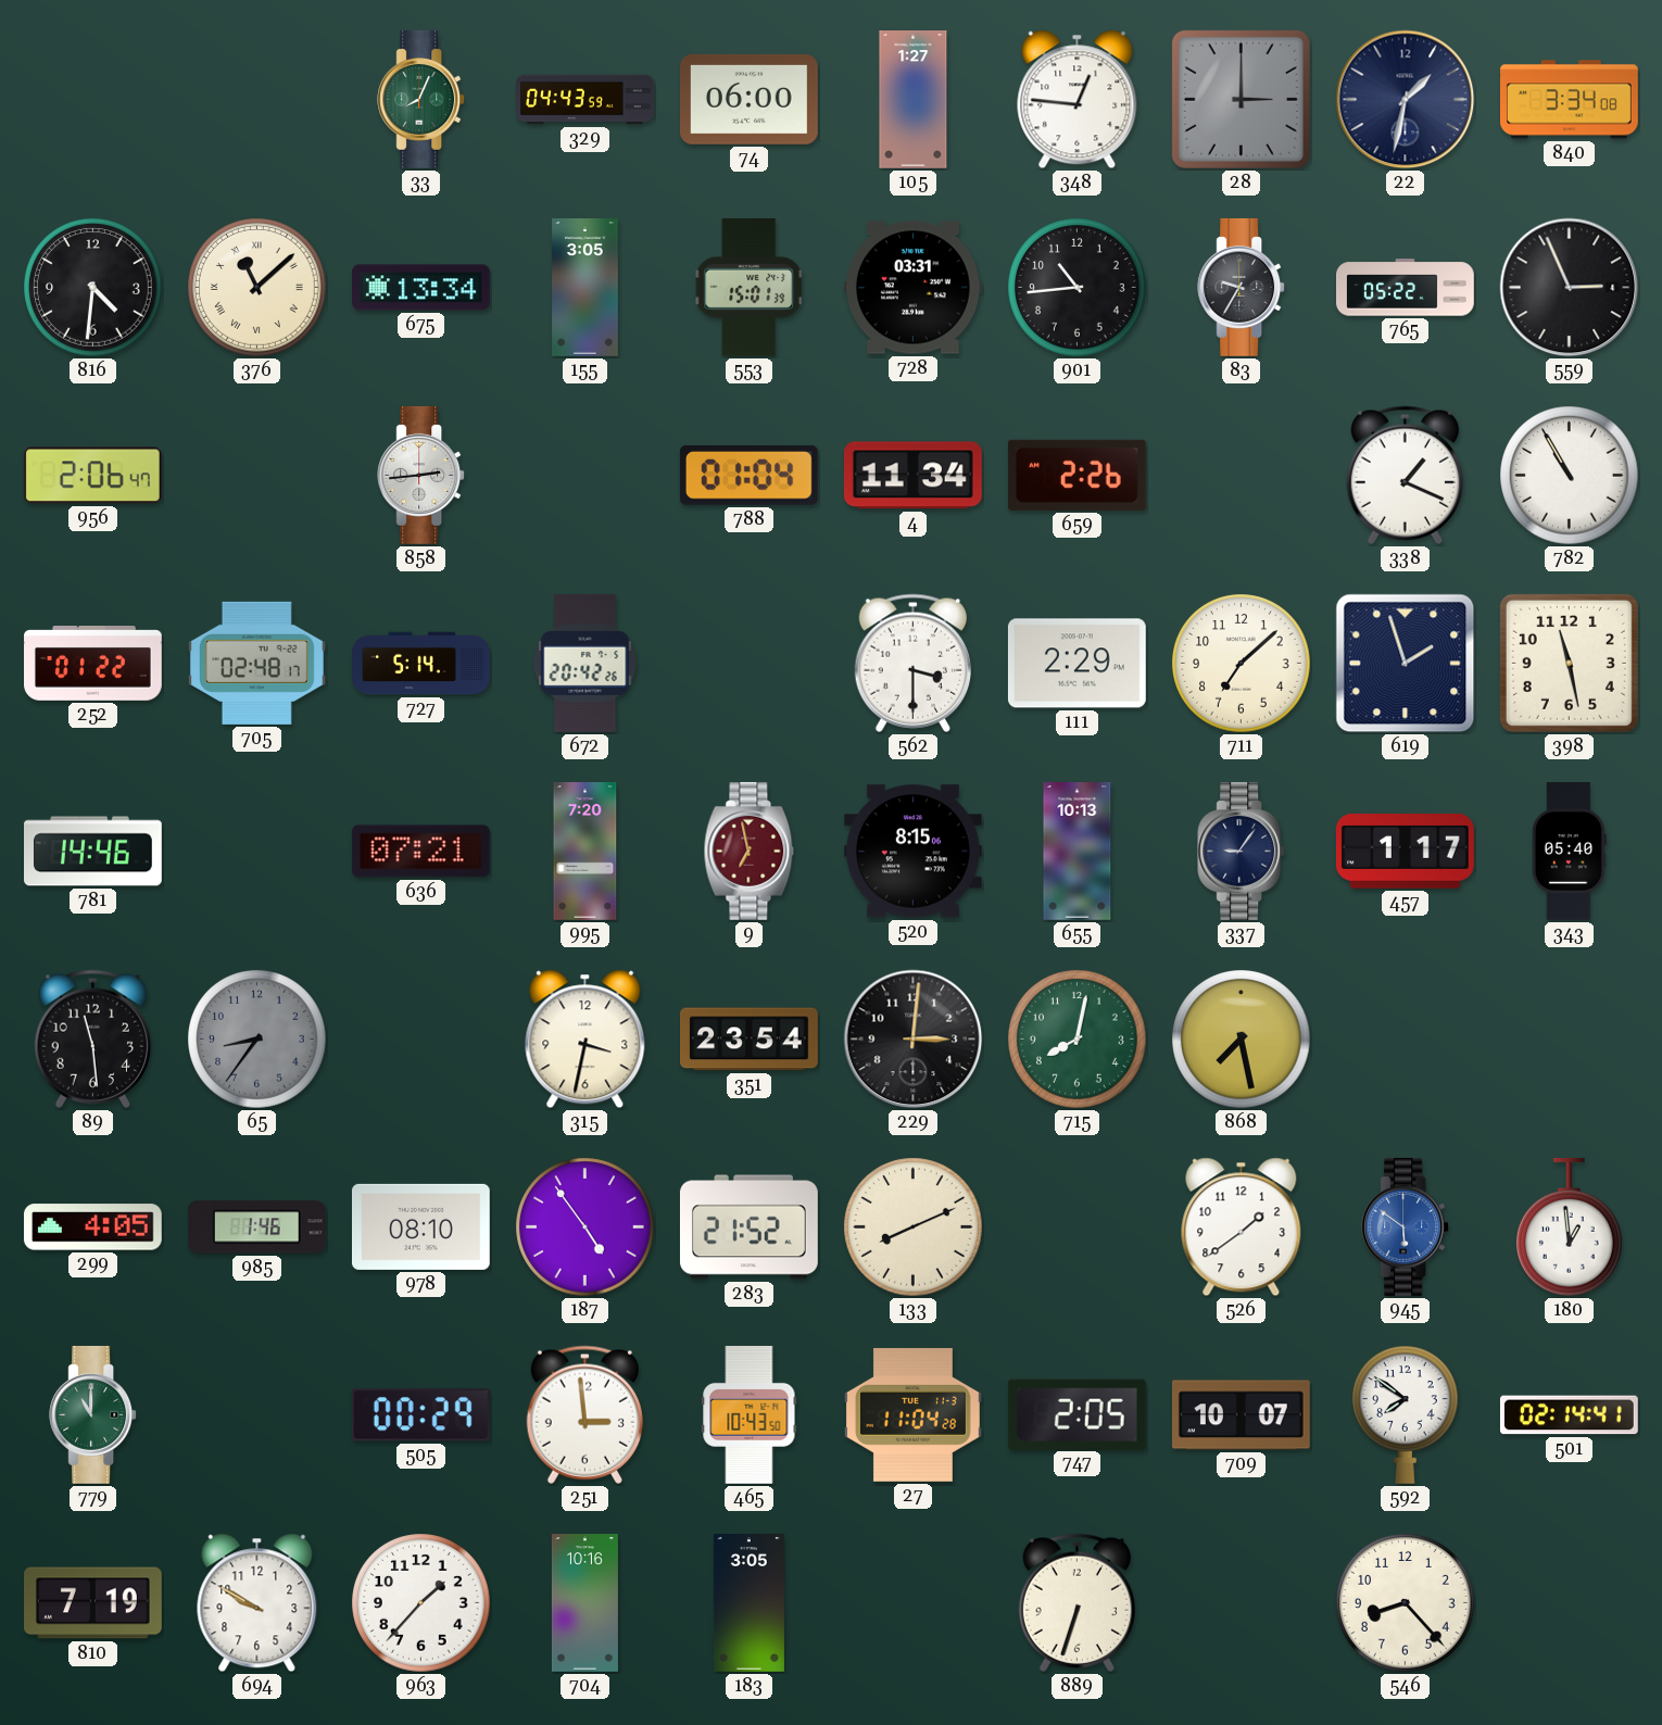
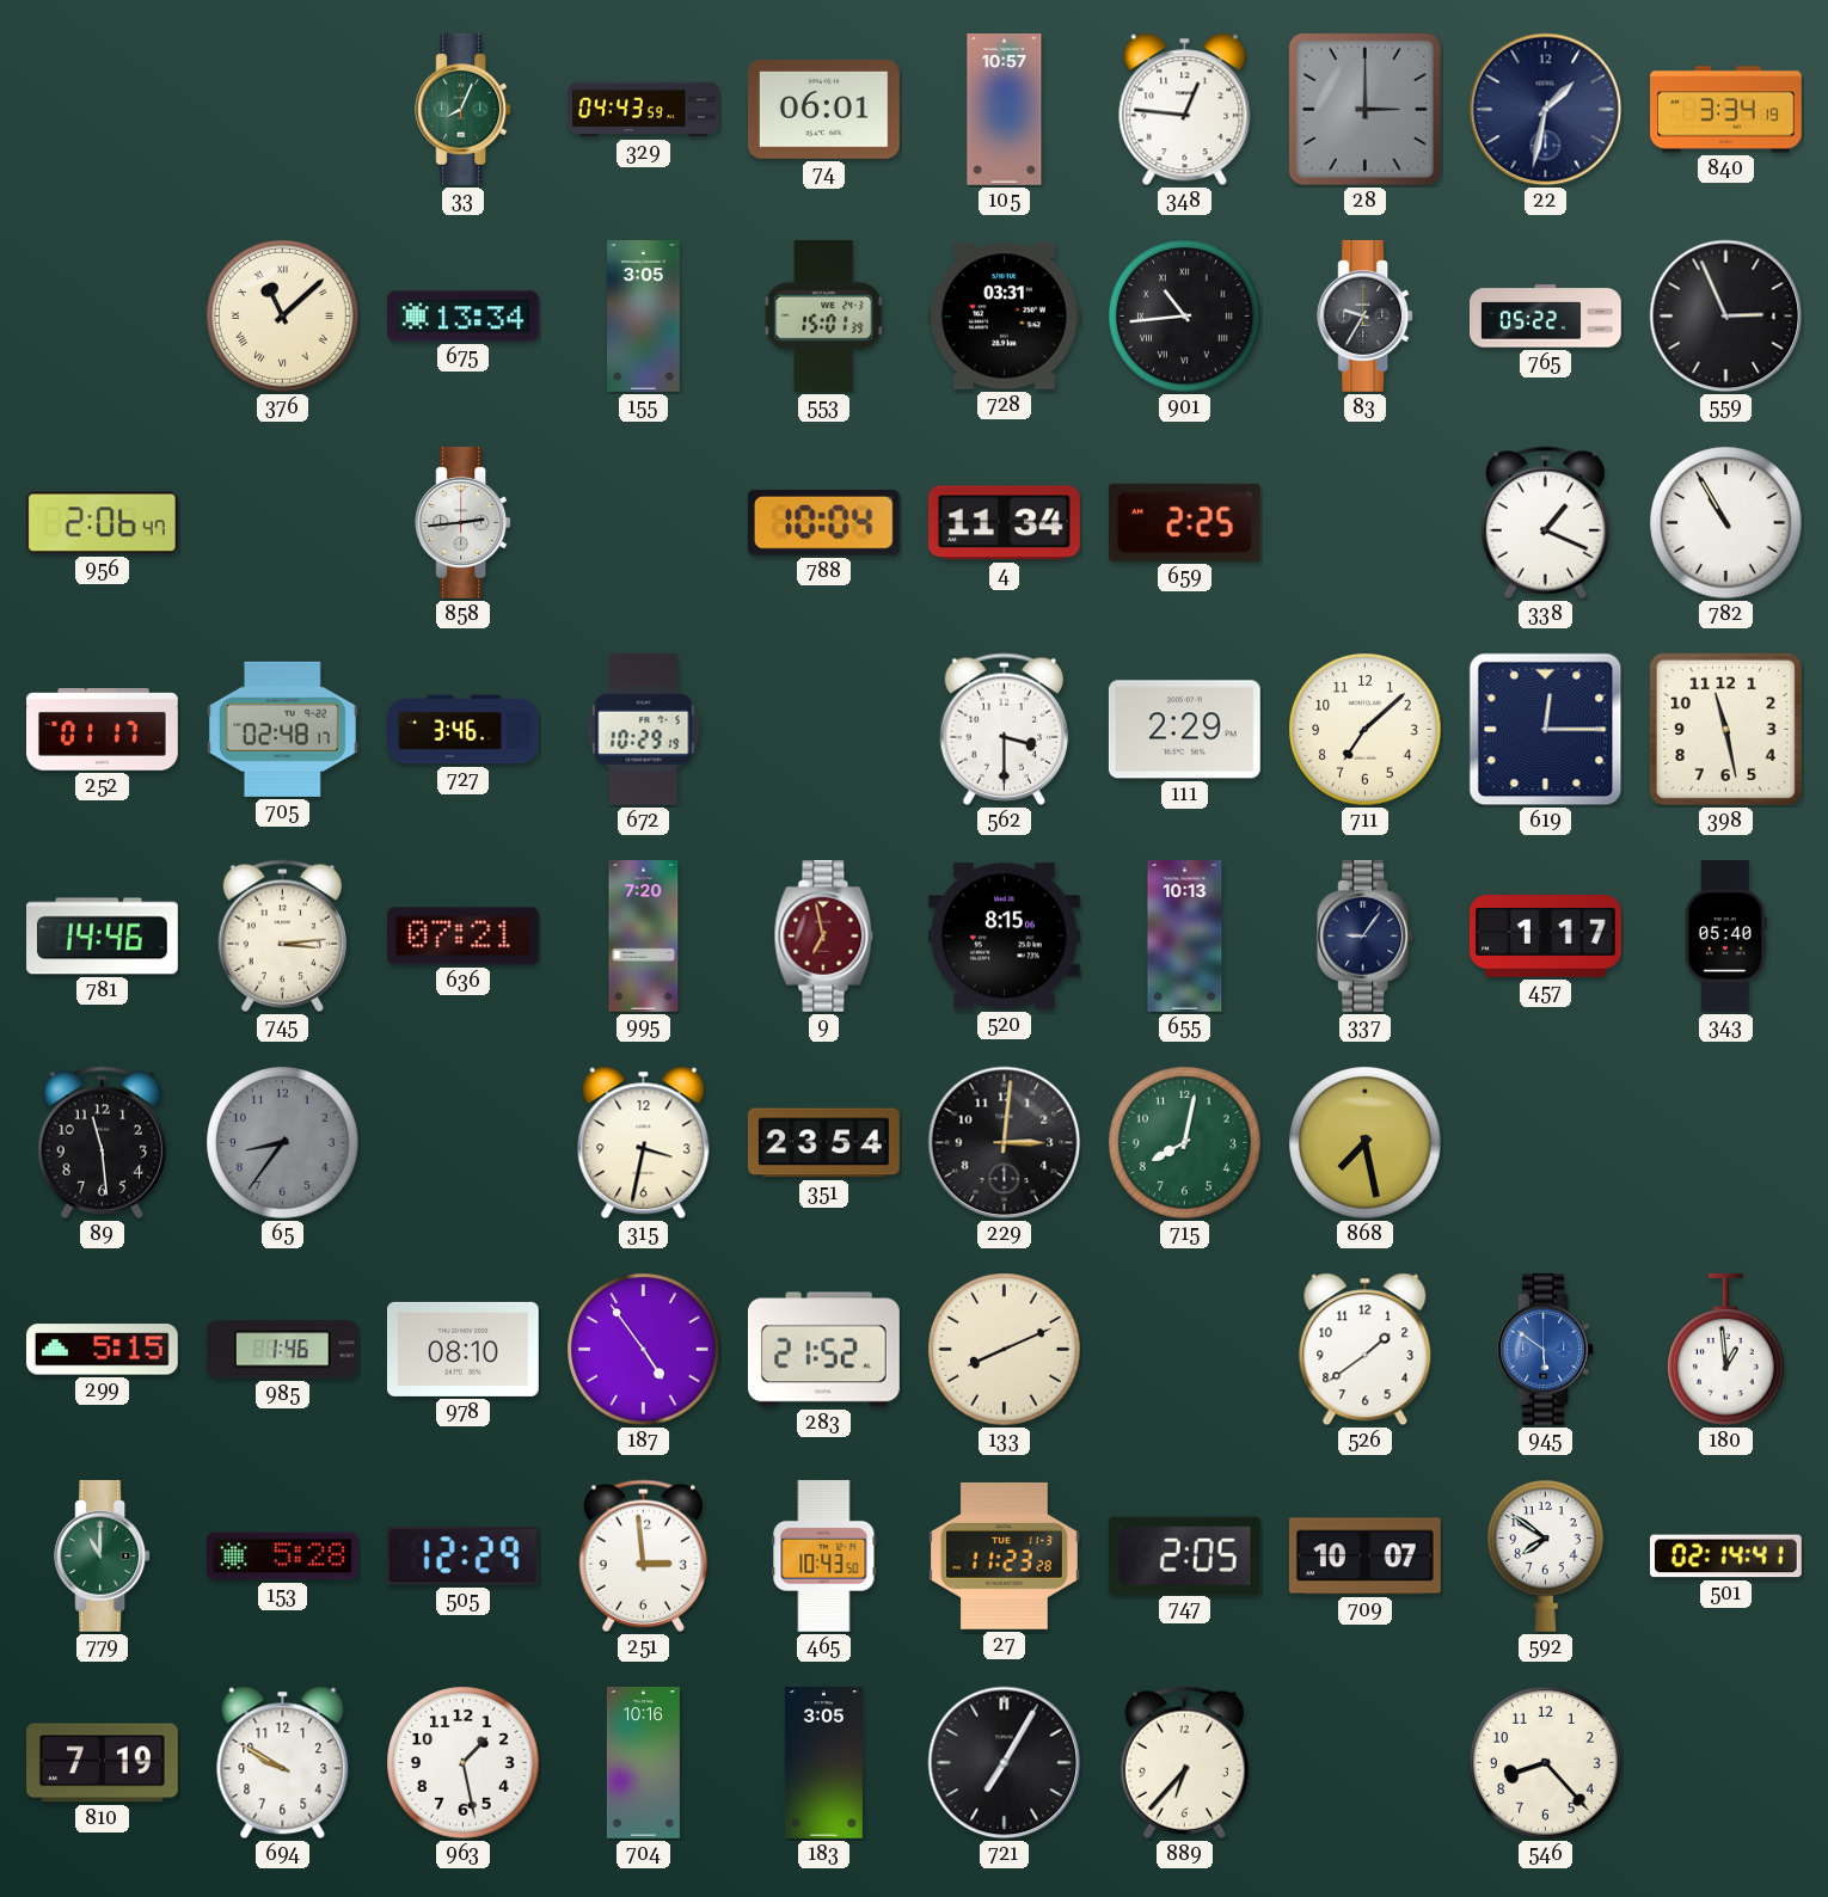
74: 06:00 -> 06:01
105: 1:27 -> 10:57
840: 3:34:08 -> 3:34:19
816: 4:31 -> none
901 numerals: Arabic -> Roman
788: 01:04 -> 10:04
659: 2:26 -> 2:25
252: 01:22 -> 01:17
727: 5:14 -> 3:46
672: 20:42 -> 10:29
619: 1:57 -> 12:15
745: none -> 3:14
299: 4:05 -> 5:15
153: none -> 5:28
505: 00:29 -> 12:29
27: 11:04 -> 11:23
963: 1:37 -> 1:28
721: none -> 7:05
889: 6:33 -> 6:37
